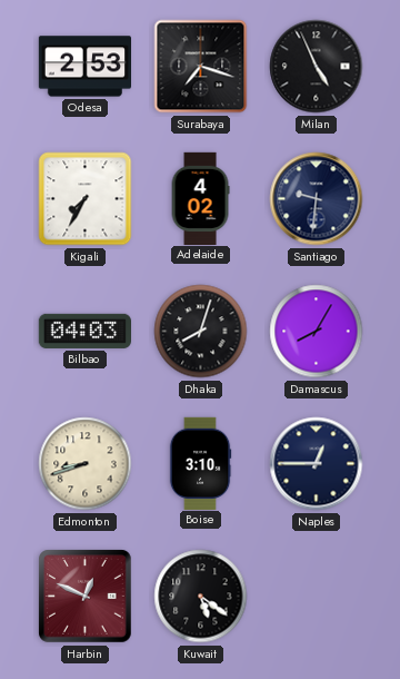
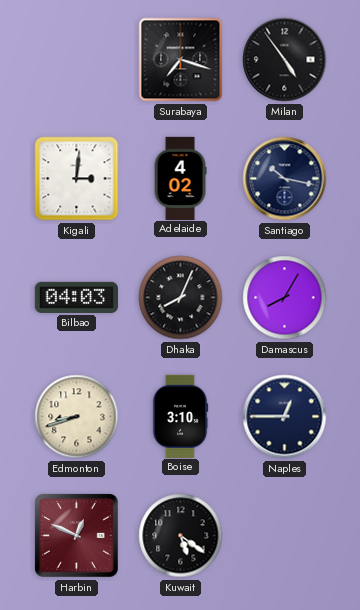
Odesa: 2:53 -> none
Milan: 4:56 -> 4:54
Kigali: 7:35 -> 3:01
Santiago: 9:31 -> 10:17
Dhaka: 8:03 -> 8:04
